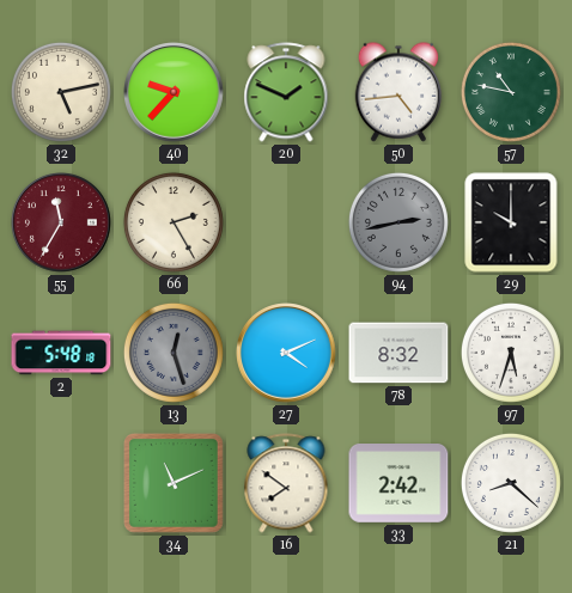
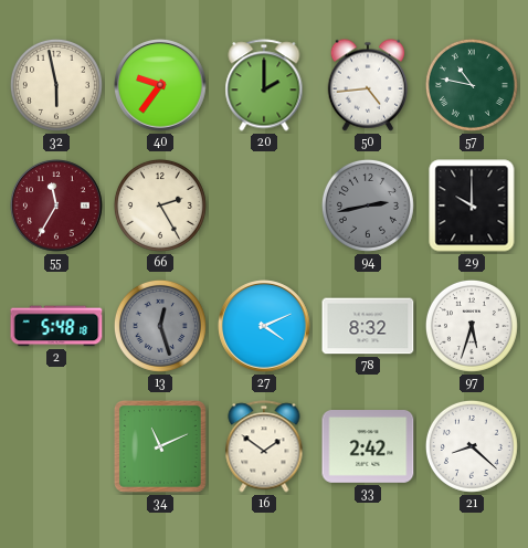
32: 5:13 -> 5:58
40: 9:37 -> 9:36
20: 1:49 -> 2:00
16: 7:51 -> 1:51
